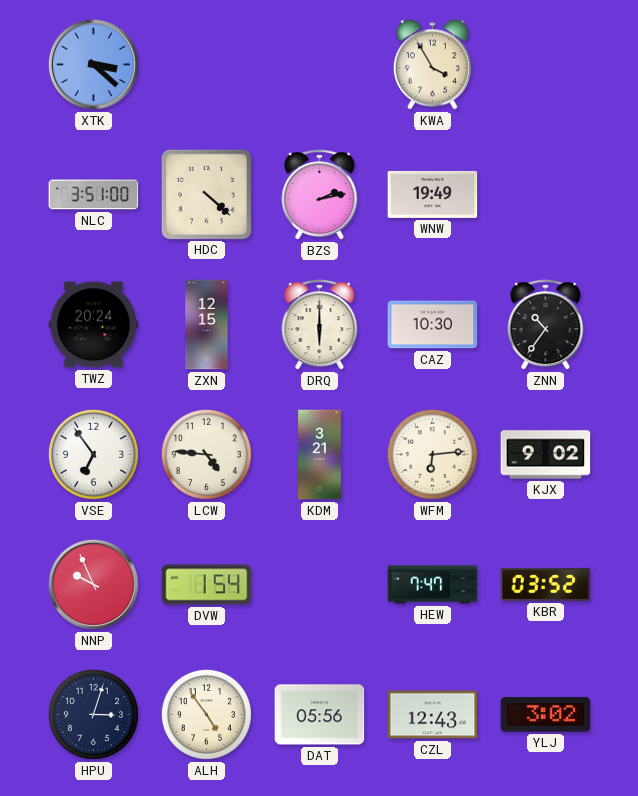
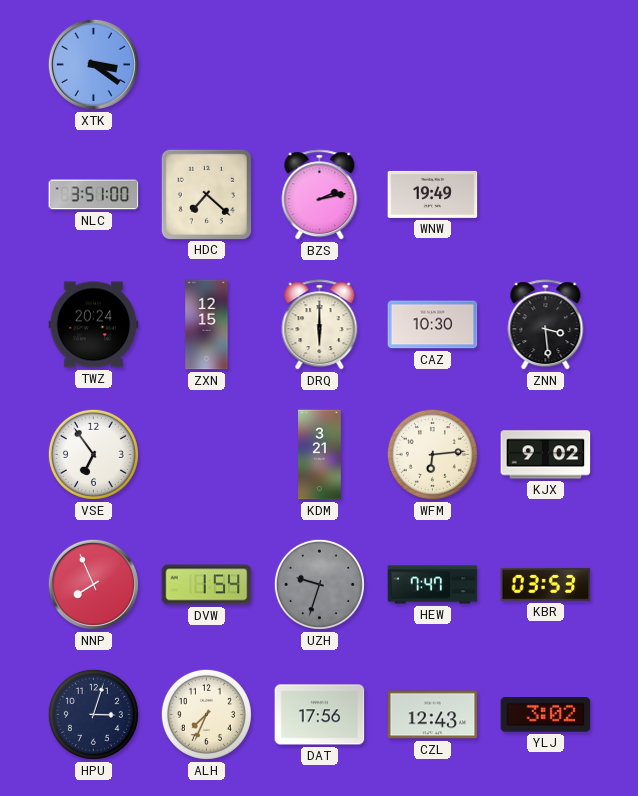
XTK: 3:22 -> 3:21
KWA: 3:55 -> none
HDC: 4:22 -> 7:22
ZNN: 10:36 -> 3:29
LCW: 4:46 -> none
NNP: 9:56 -> 7:56
UZH: none -> 9:33
KBR: 03:52 -> 03:53
ALH: 4:54 -> 7:34
DAT: 05:56 -> 17:56
